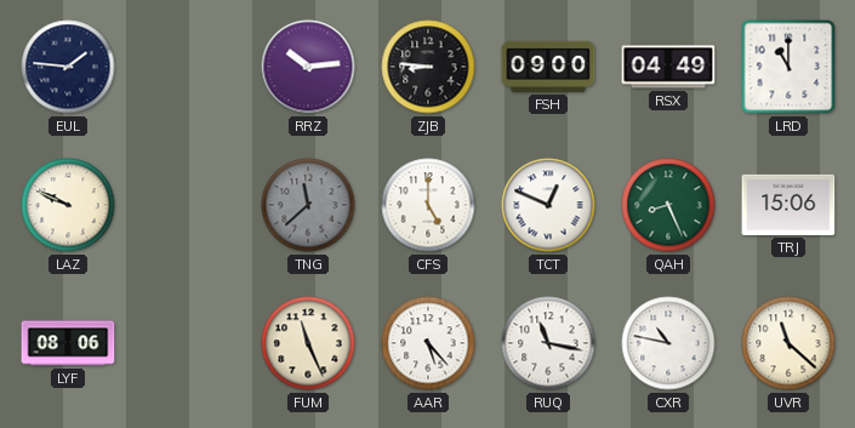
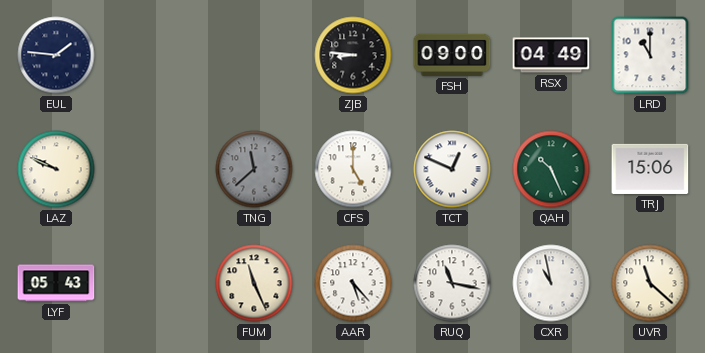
RRZ: 10:14 -> none
QAH: 8:26 -> 10:26
LYF: 08:06 -> 05:43
CXR: 10:47 -> 10:58
